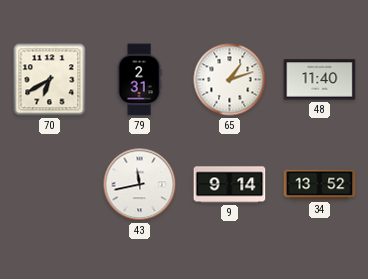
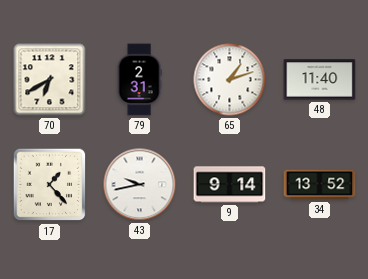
17: none -> 1:23
43: 11:43 -> 9:43
